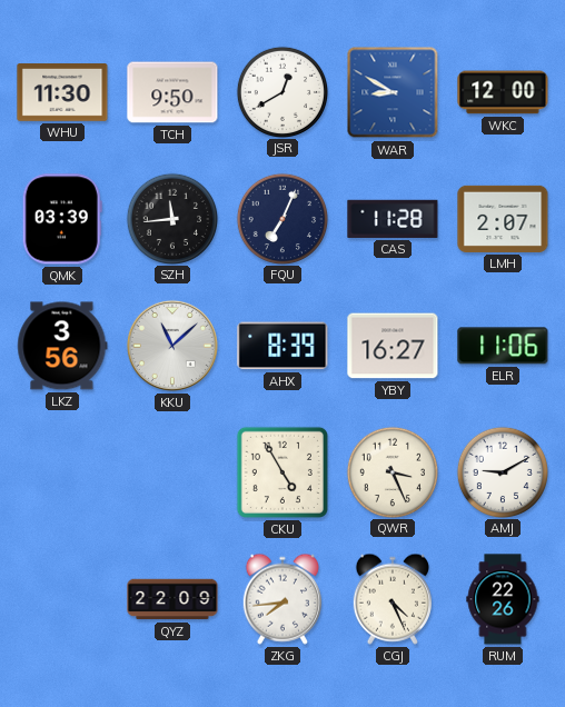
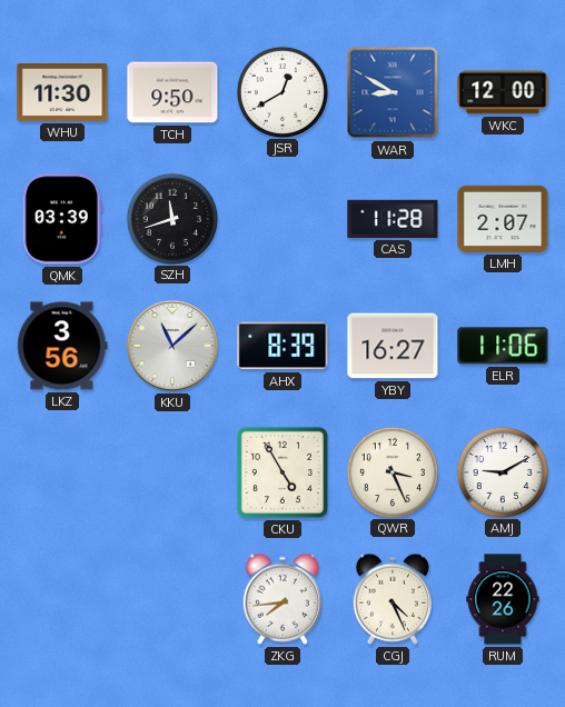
SZH: 11:44 -> 11:42
FQU: 7:04 -> none
QYZ: 22:09 -> none
